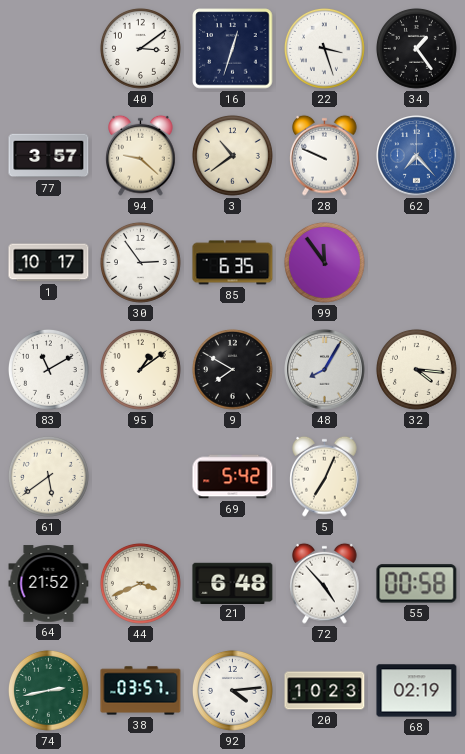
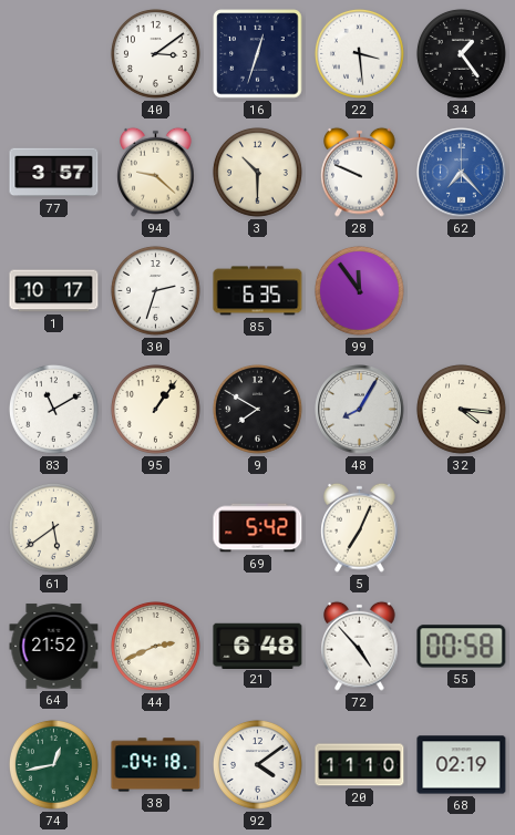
22: 3:27 -> 3:29
3: 10:39 -> 10:30
30: 2:54 -> 2:33
95: 1:09 -> 1:06
44: 3:41 -> 2:41
74: 2:43 -> 12:43
38: 03:57 -> 04:18
92: 4:14 -> 4:09
20: 10:23 -> 11:10
